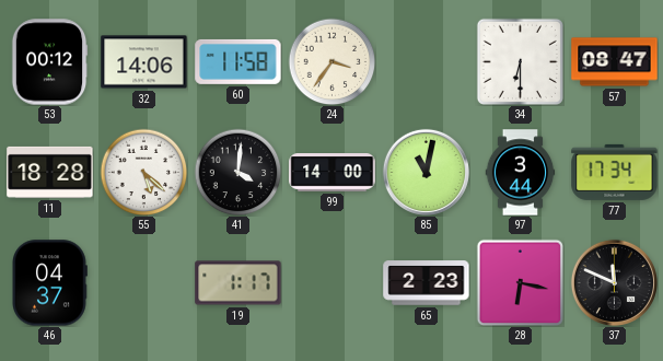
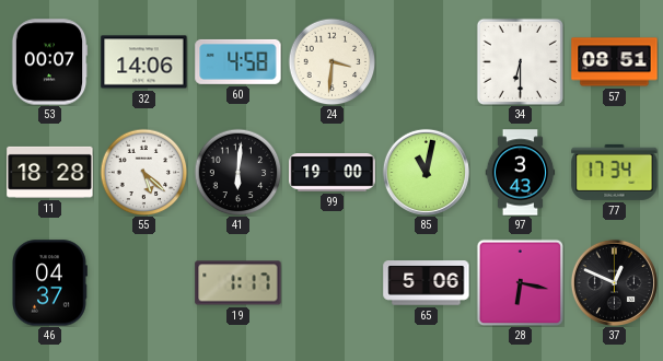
53: 00:12 -> 00:07
60: 11:58 -> 4:58
24: 3:36 -> 3:31
57: 08:47 -> 08:51
41: 4:01 -> 6:01
99: 14:00 -> 19:00
97: 3:44 -> 3:43
65: 2:23 -> 5:06
37: 11:49 -> 12:49
